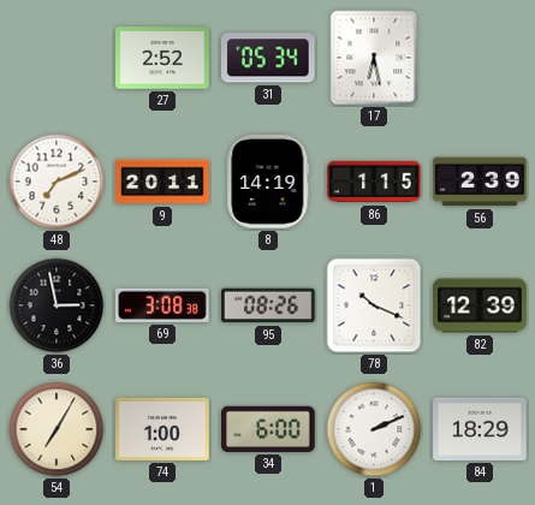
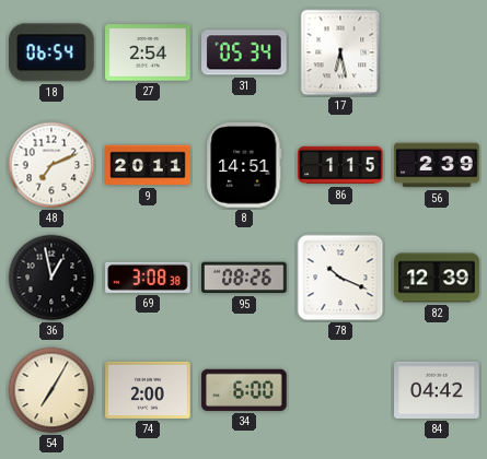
18: none -> 06:54
27: 2:52 -> 2:54
8: 14:19 -> 14:51
36: 2:58 -> 12:58
74: 1:00 -> 2:00
1: 2:11 -> none
84: 18:29 -> 04:42
